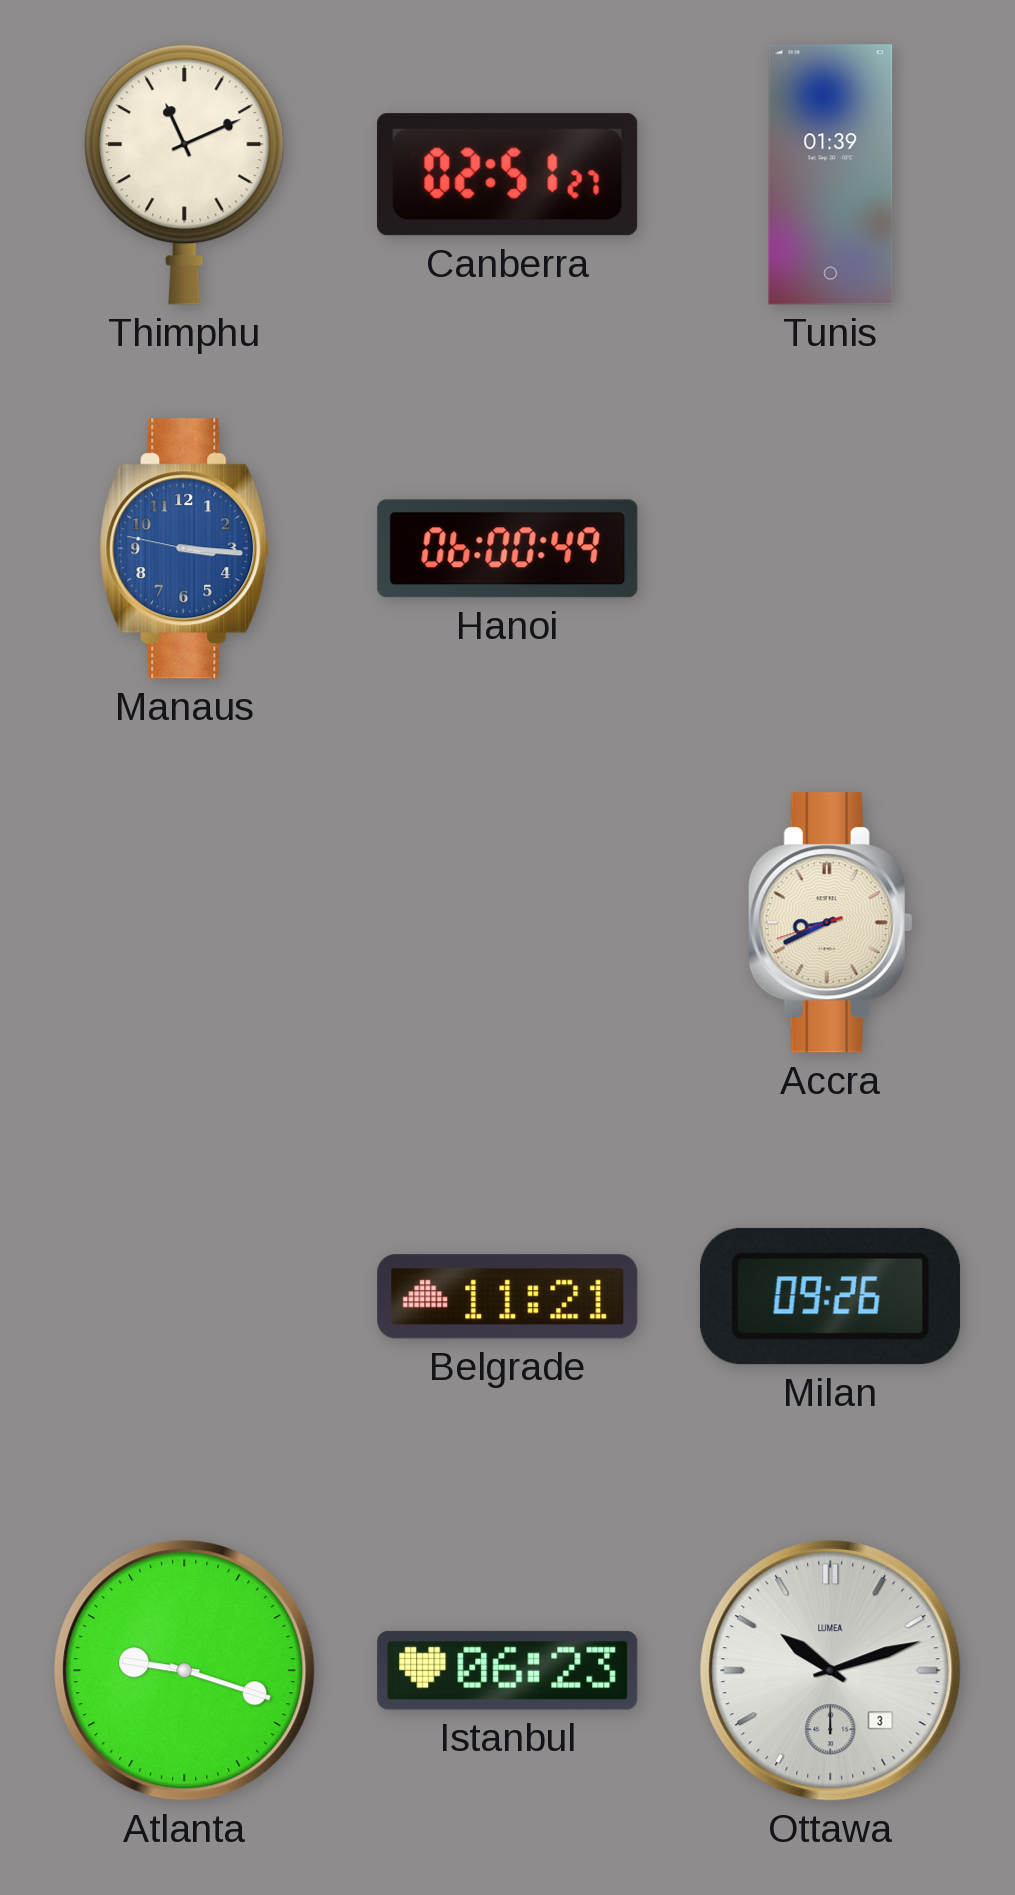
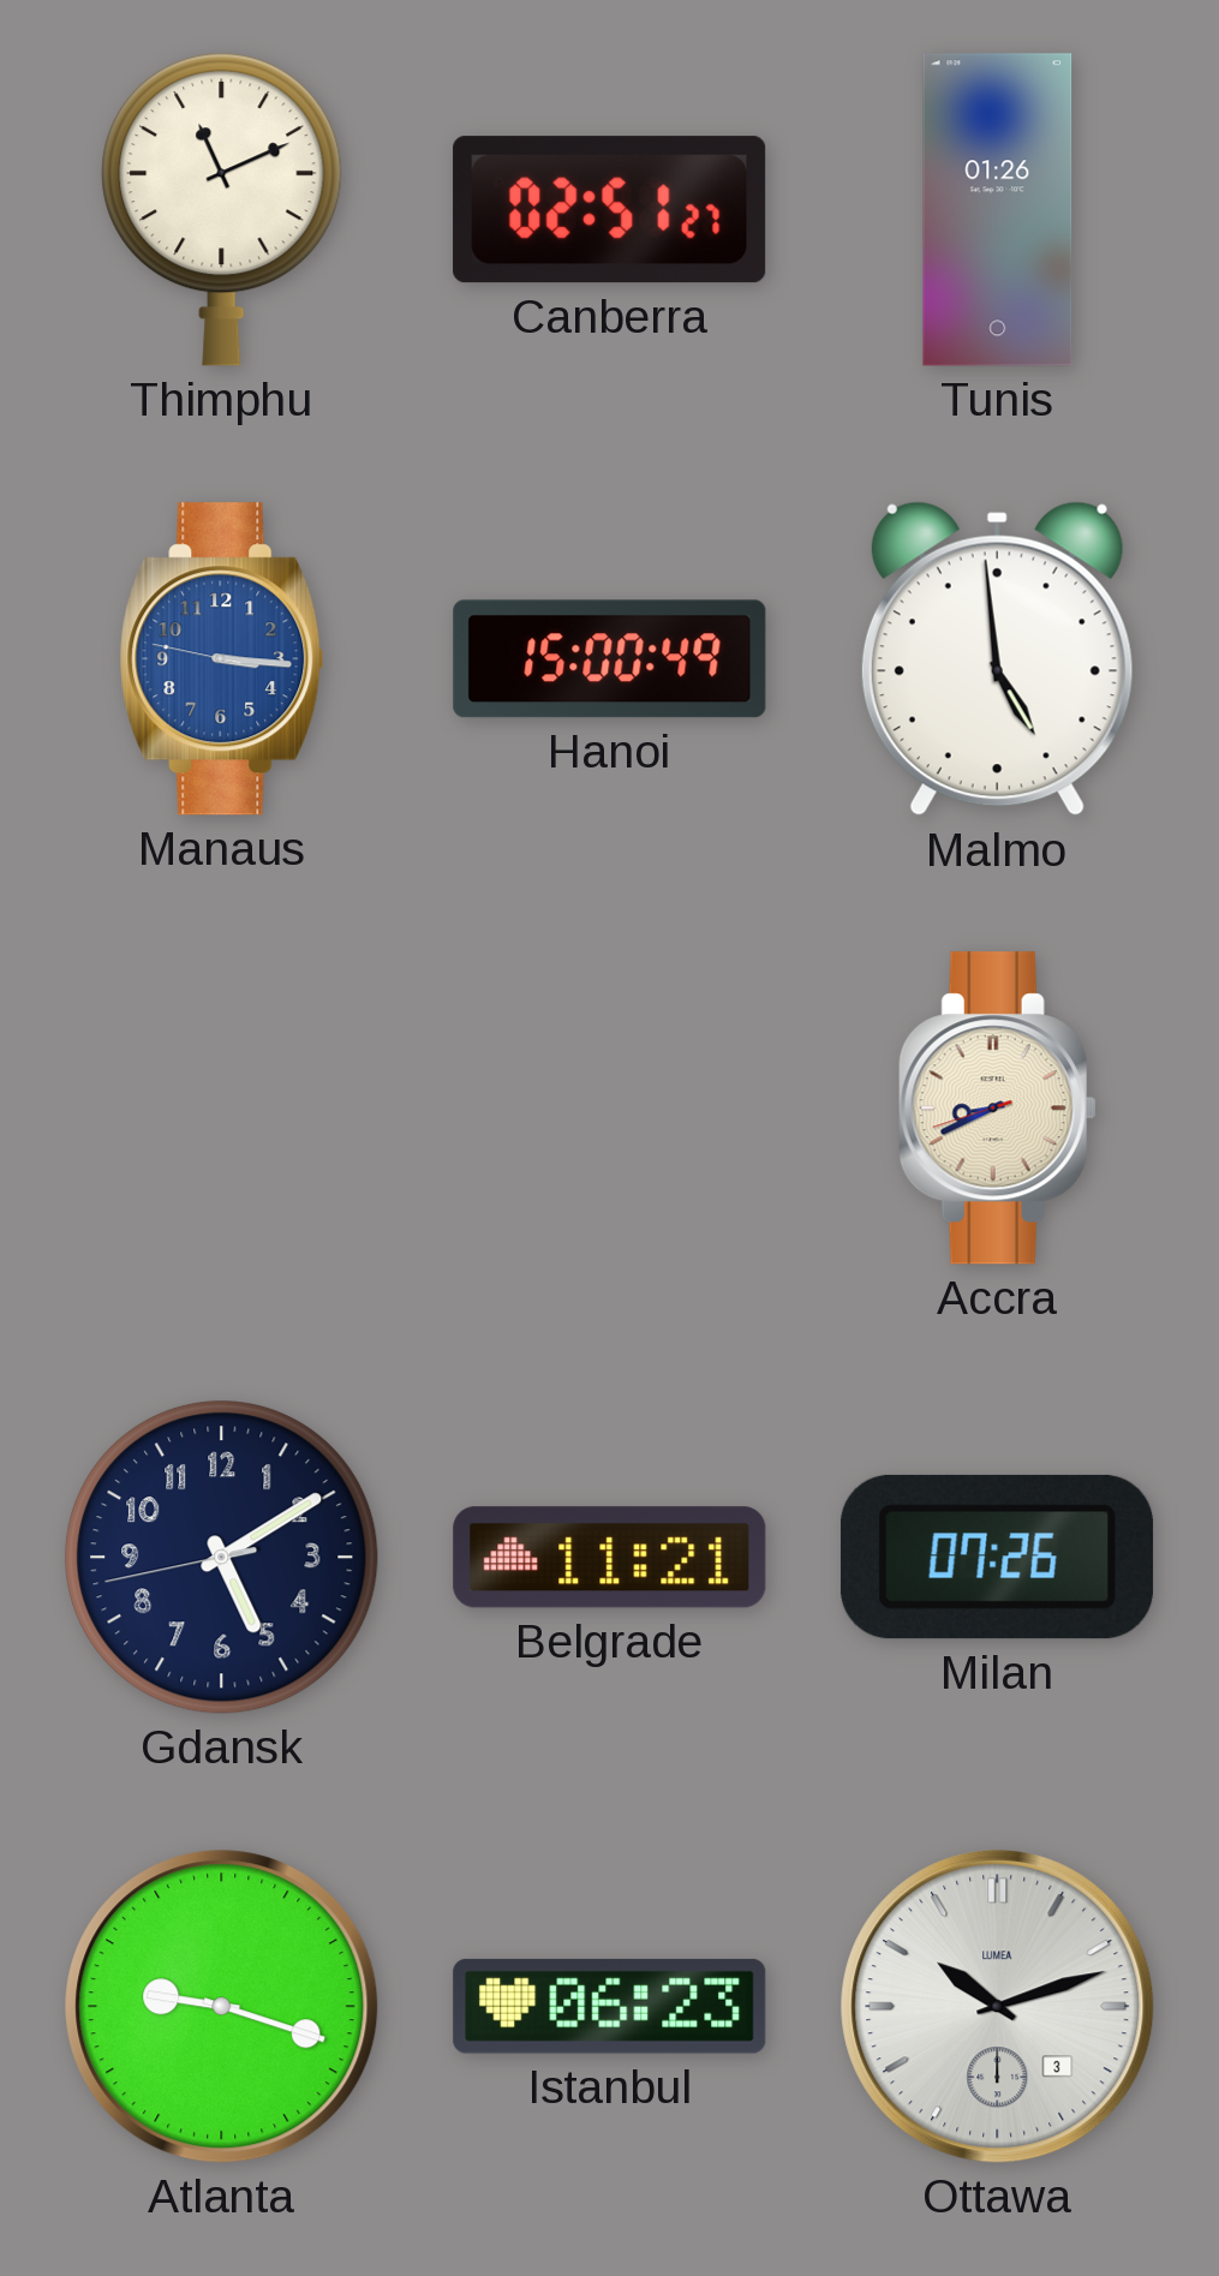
Tunis: 01:39 -> 01:26
Hanoi: 06:00 -> 15:00
Malmo: none -> 4:59
Gdansk: none -> 5:09
Milan: 09:26 -> 07:26
